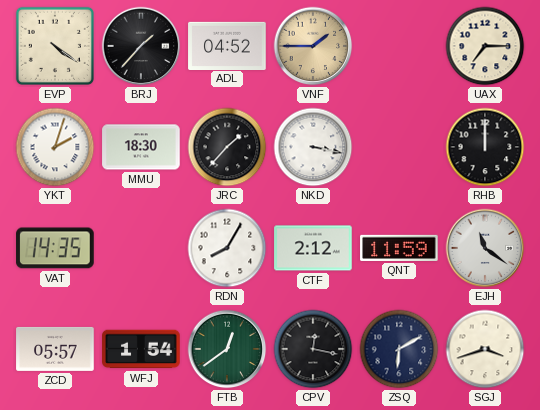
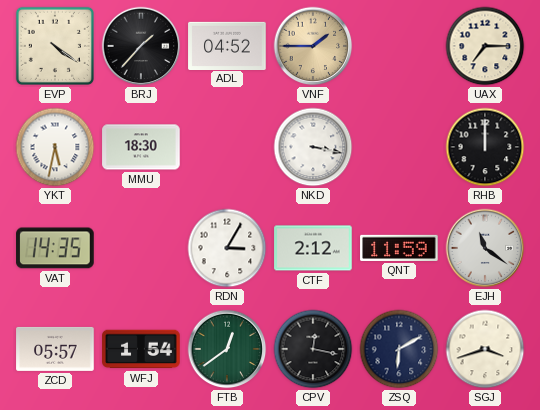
YKT: 2:03 -> 5:32
JRC: 1:37 -> none
RDN: 8:05 -> 3:05
